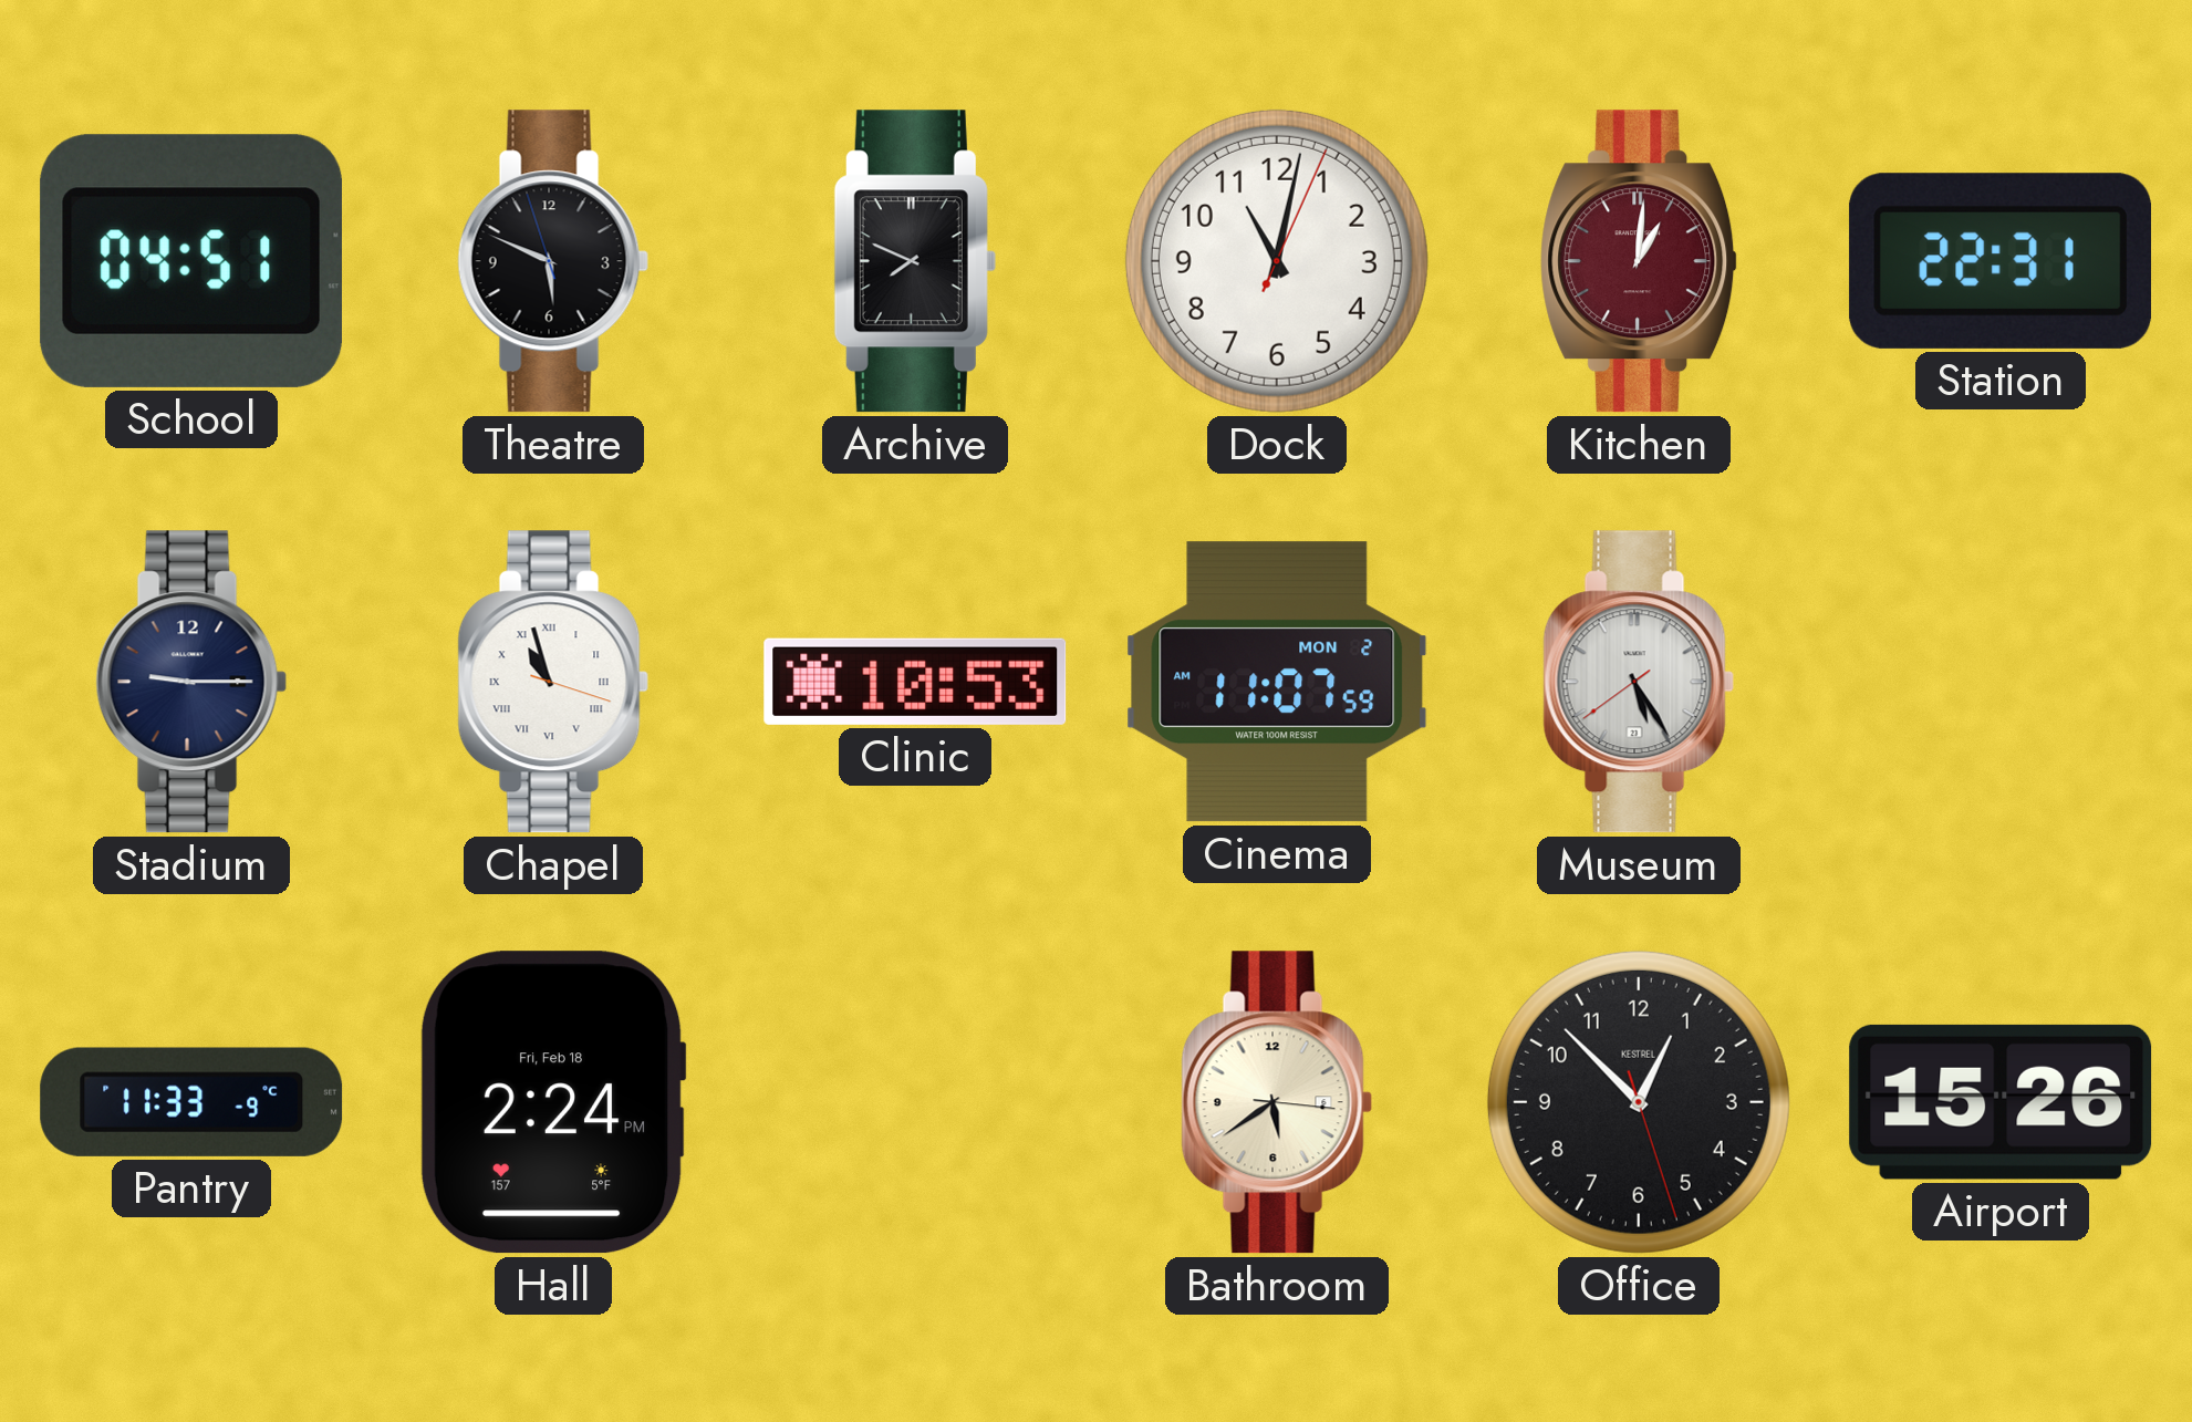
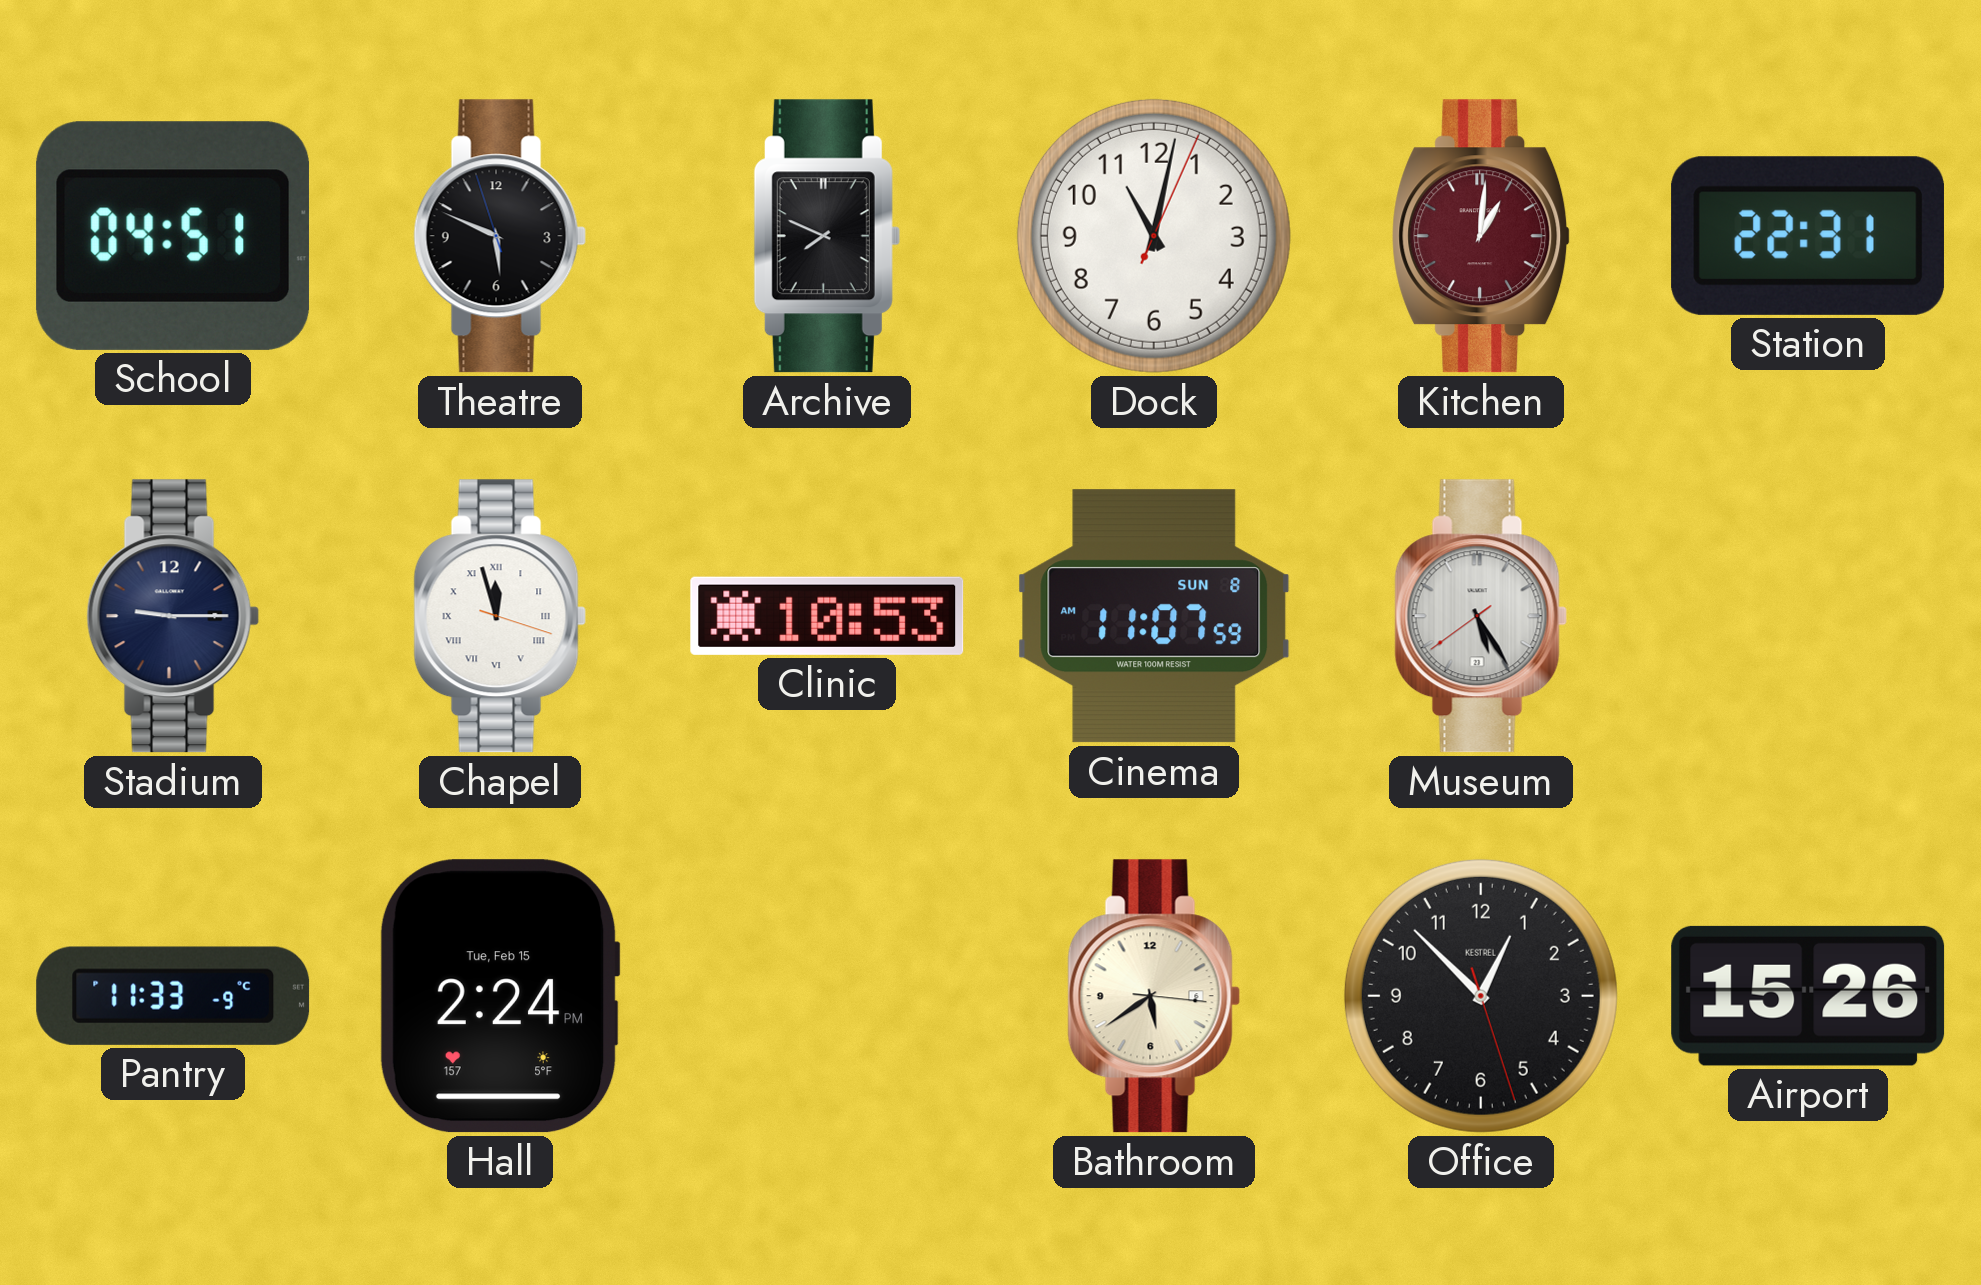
Chapel: 10:57 -> 11:57
Cinema date: MON 2 -> SUN 8
Hall date: Fri, Feb 18 -> Tue, Feb 15
